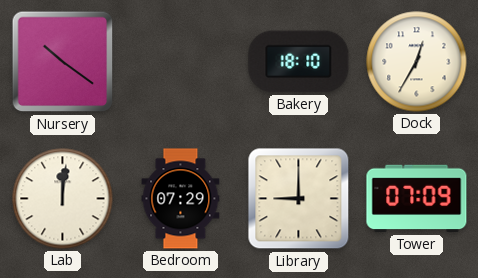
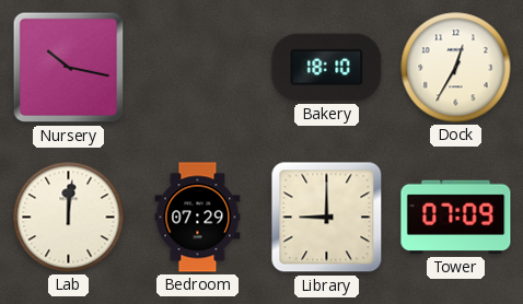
Nursery: 10:21 -> 10:17
